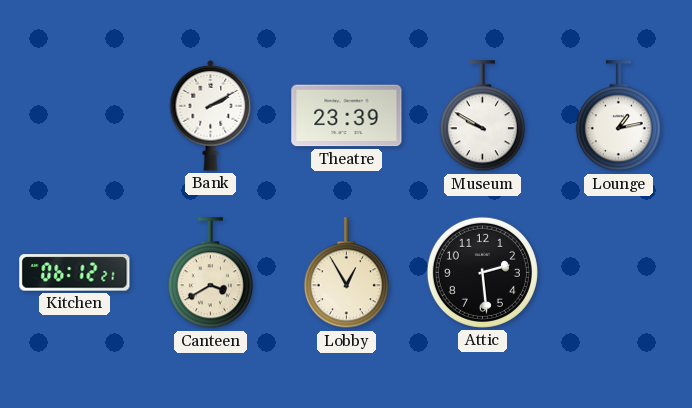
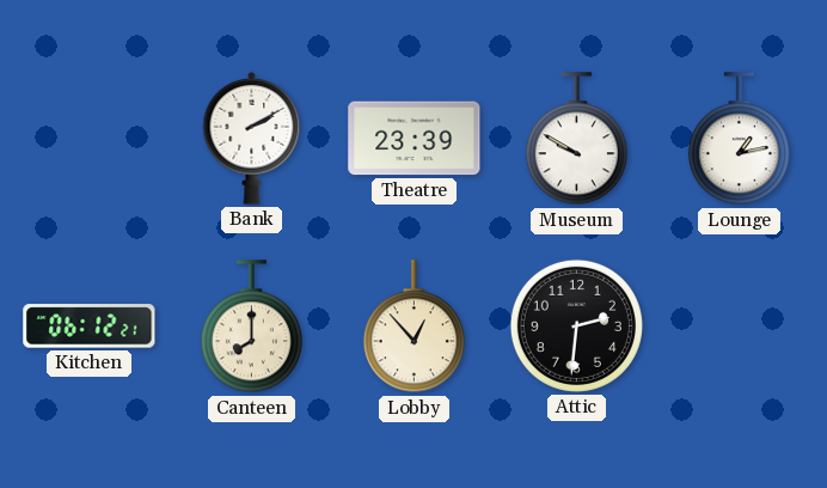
Canteen: 3:40 -> 8:00
Lobby: 12:55 -> 12:53
Attic: 2:29 -> 2:31
